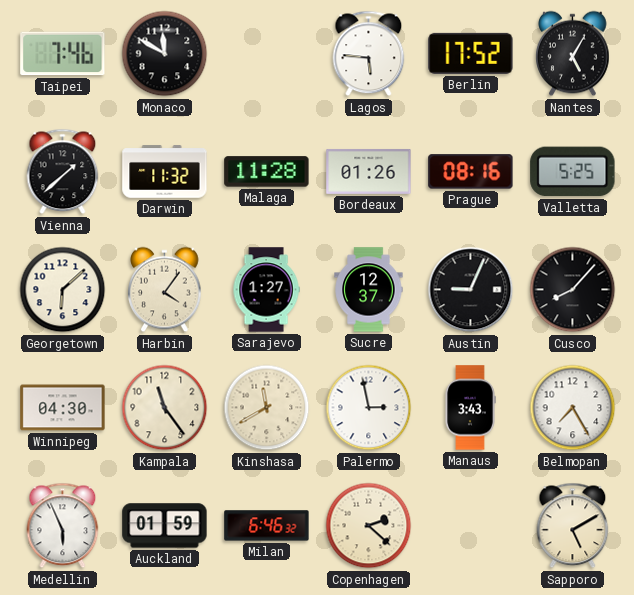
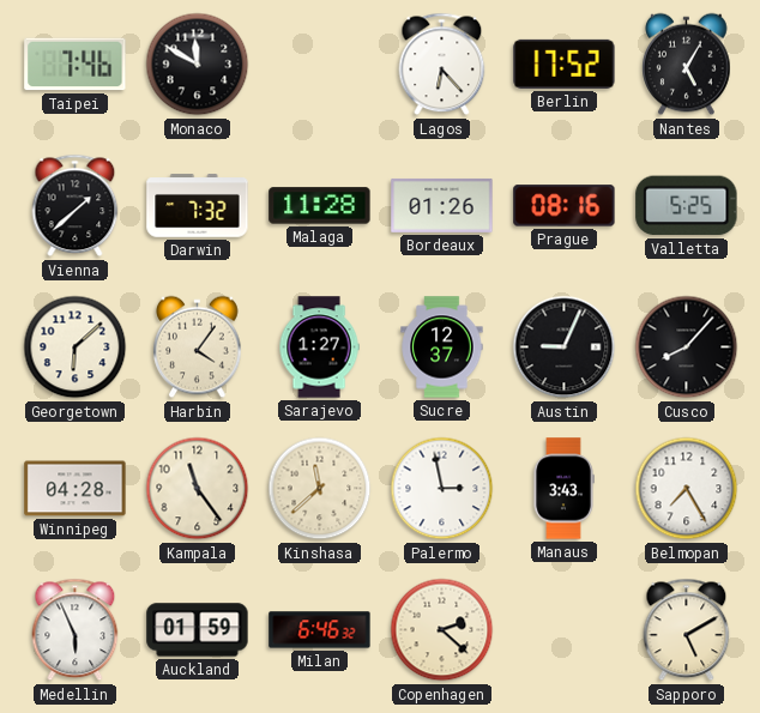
Lagos: 5:46 -> 6:23
Darwin: 11:32 -> 7:32
Winnipeg: 04:30 -> 04:28
Kinshasa: 11:40 -> 11:38
